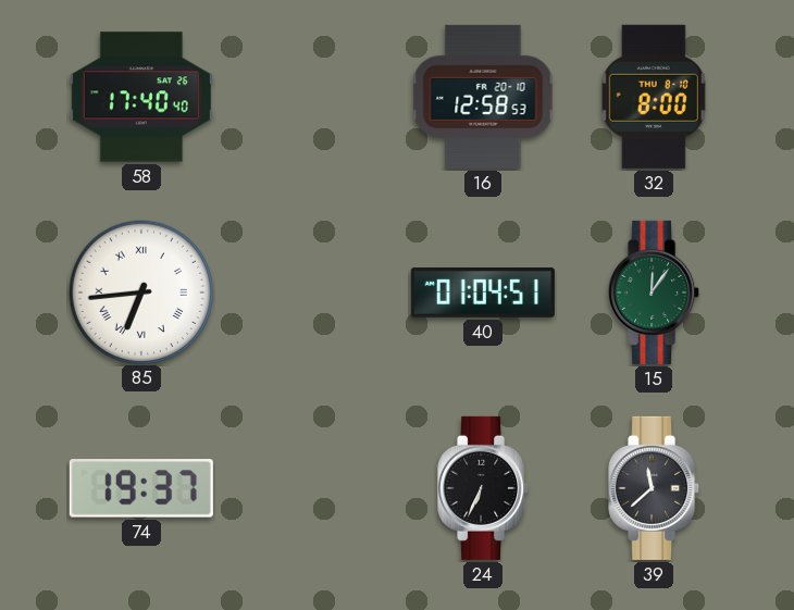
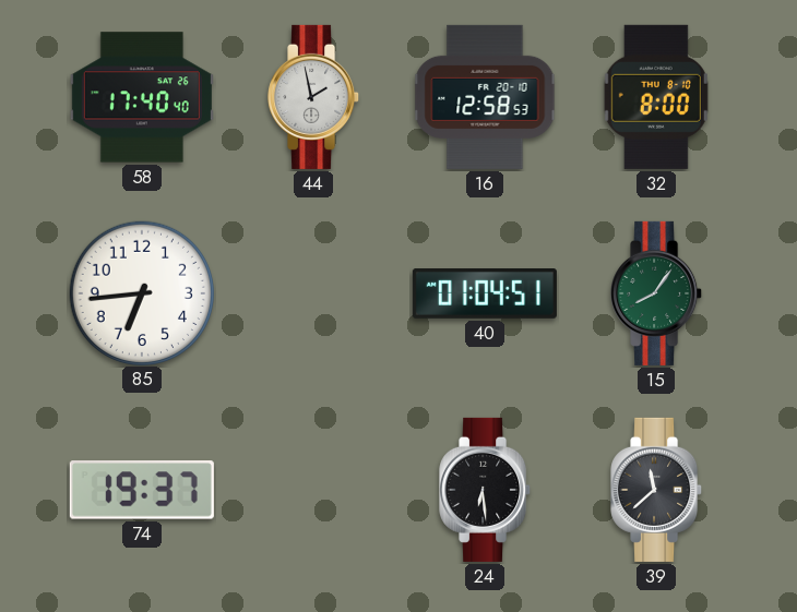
44: none -> 1:58
85 numerals: Roman -> Arabic
15: 12:06 -> 8:06
24: 6:34 -> 6:29
